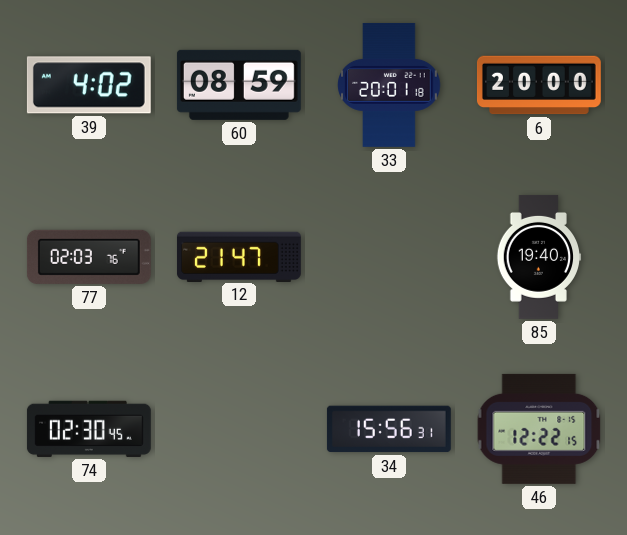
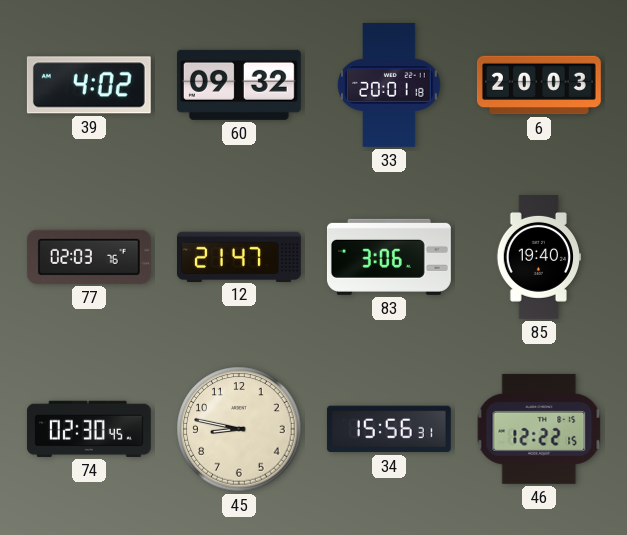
60: 08:59 -> 09:32
6: 20:00 -> 20:03
83: none -> 3:06
45: none -> 8:47
